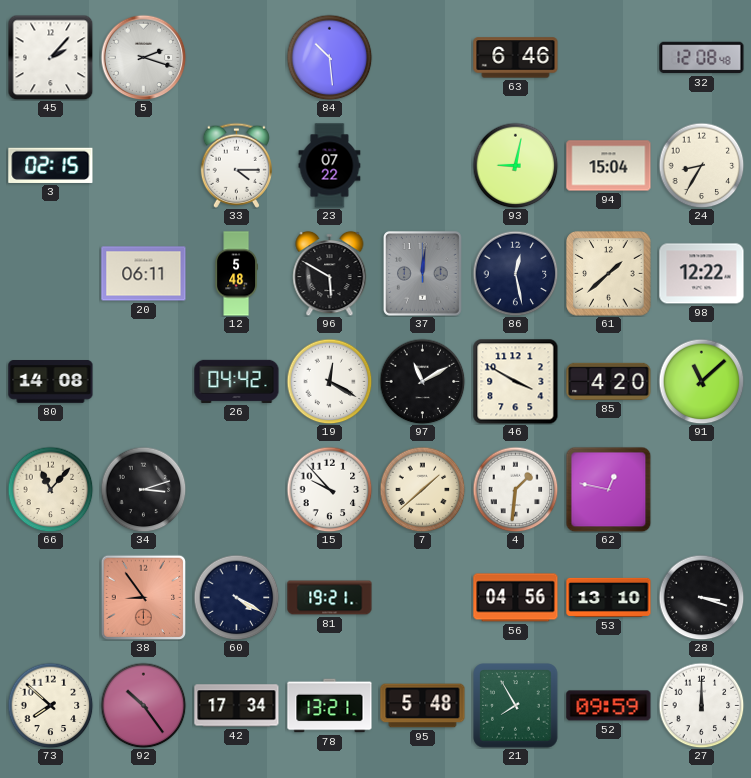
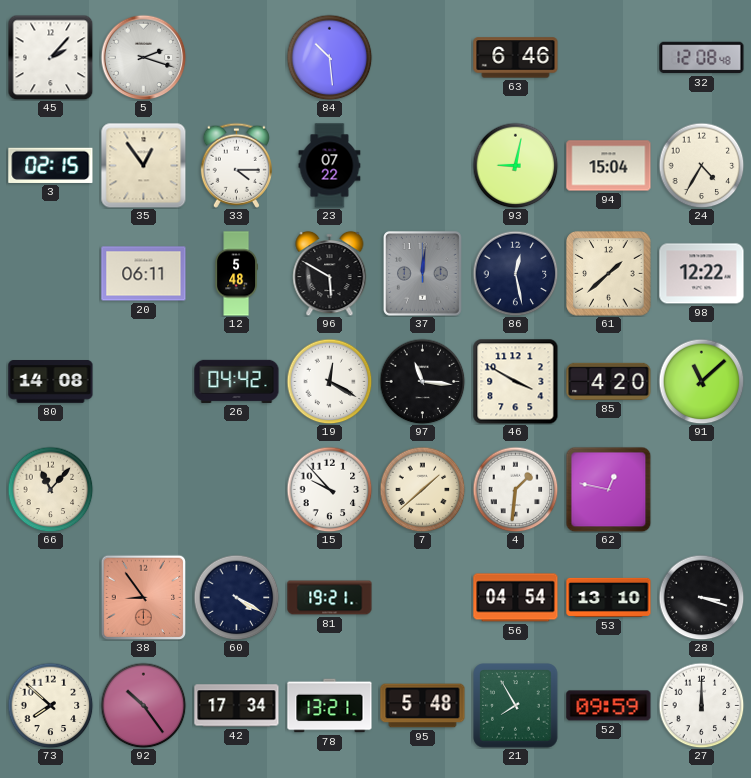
35: none -> 12:54
24: 8:35 -> 4:35
97: 11:10 -> 11:16
34: 3:12 -> none
56: 04:56 -> 04:54
